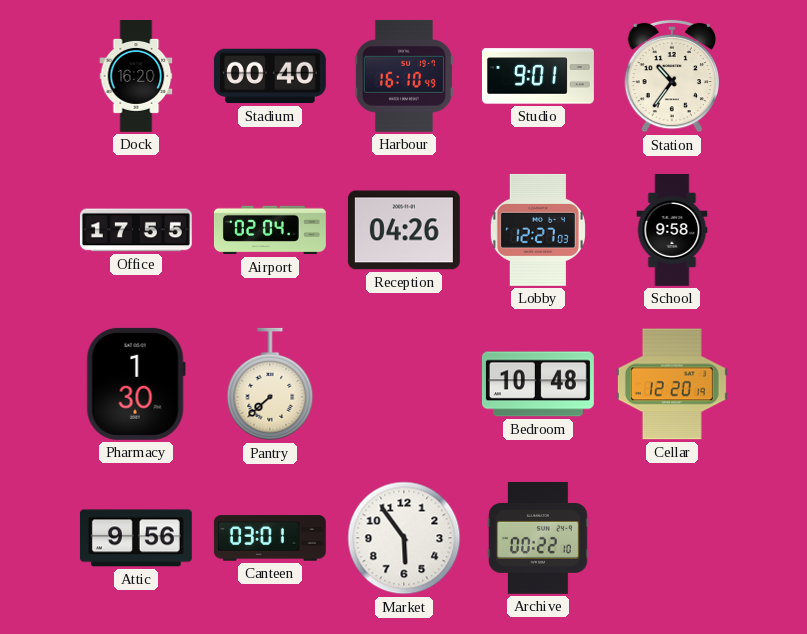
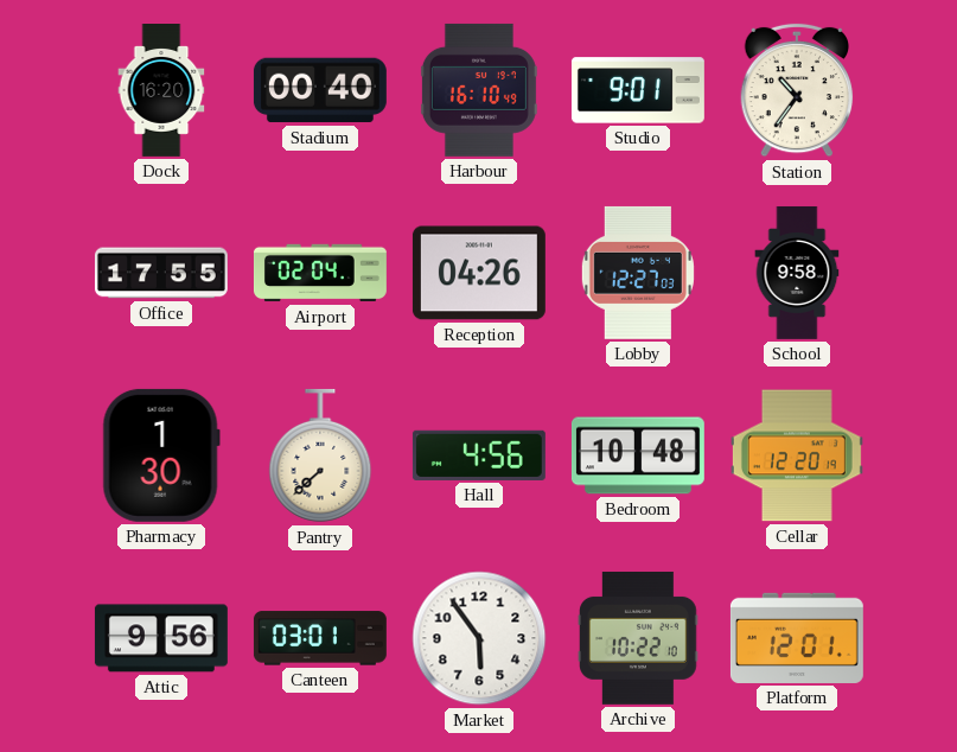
Hall: none -> 4:56
Archive: 00:22 -> 10:22
Platform: none -> 12:01
